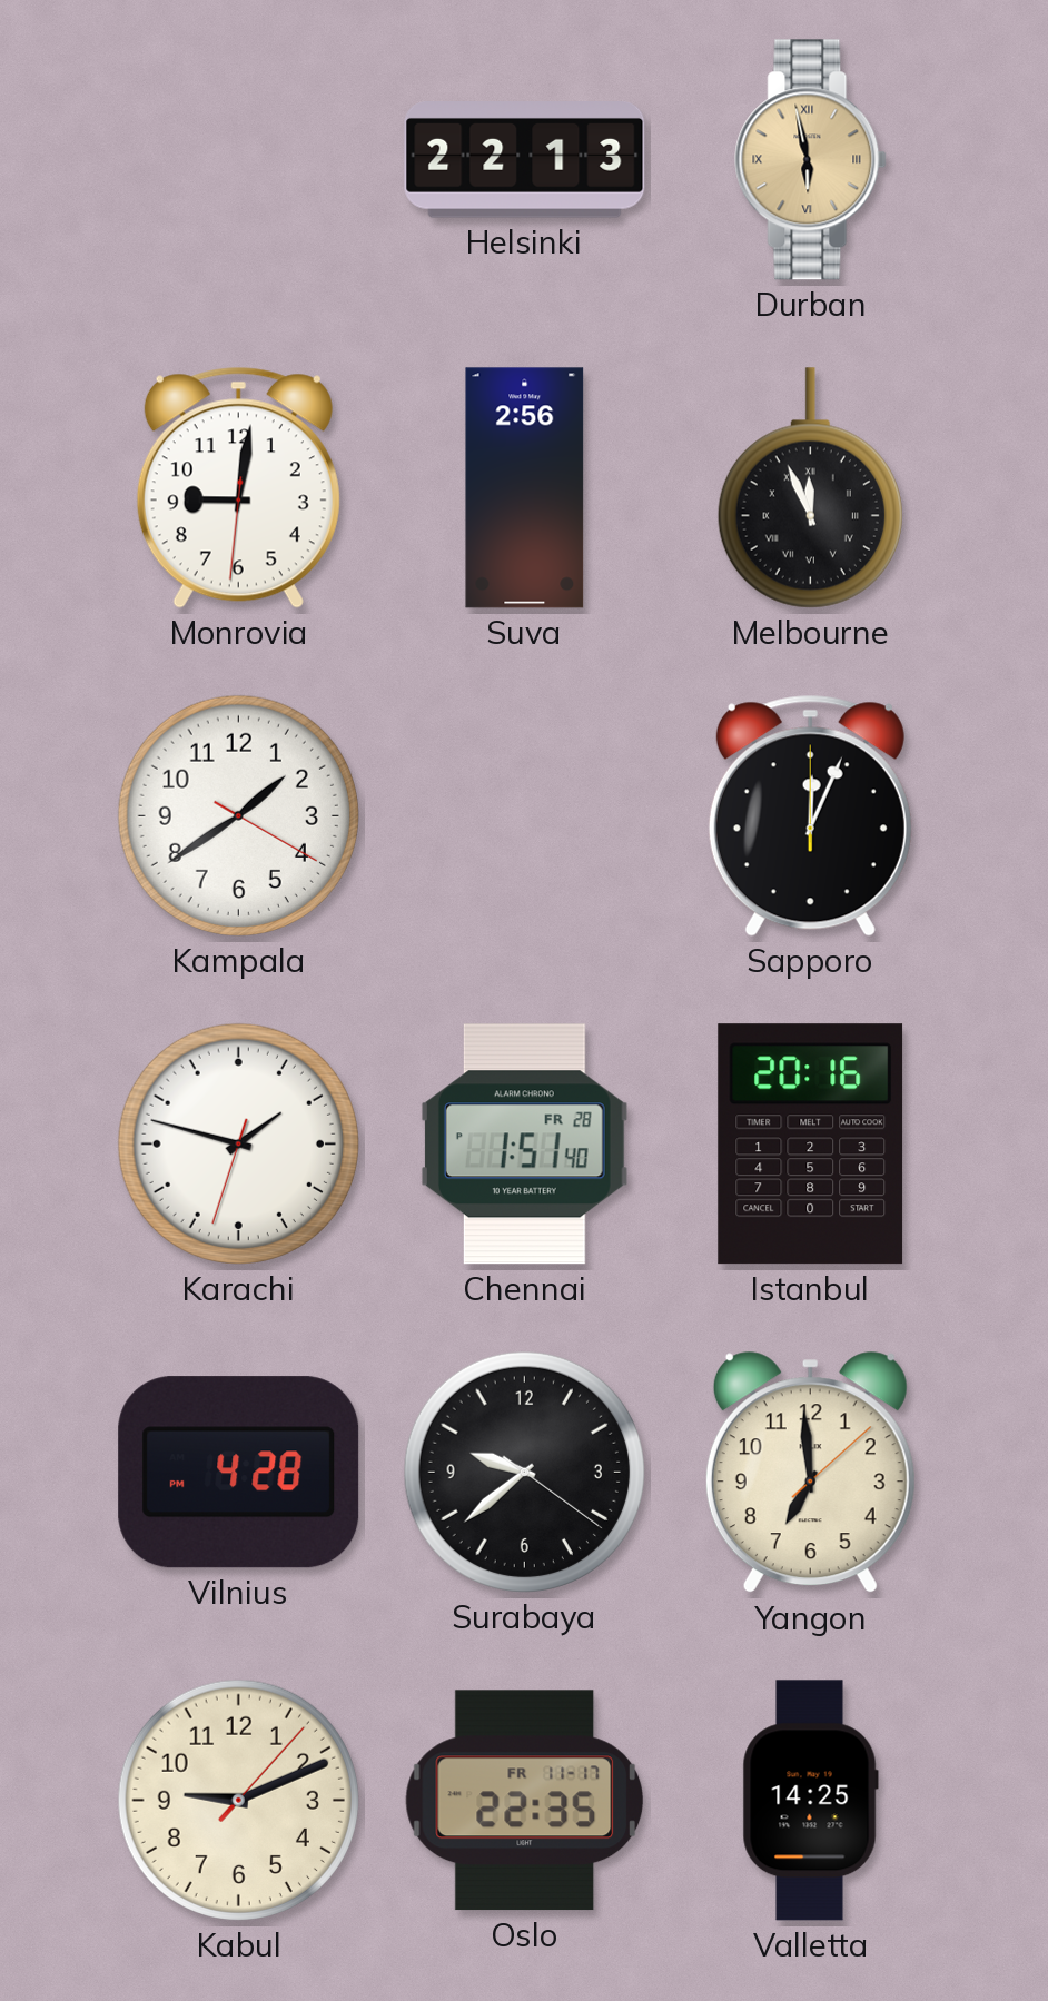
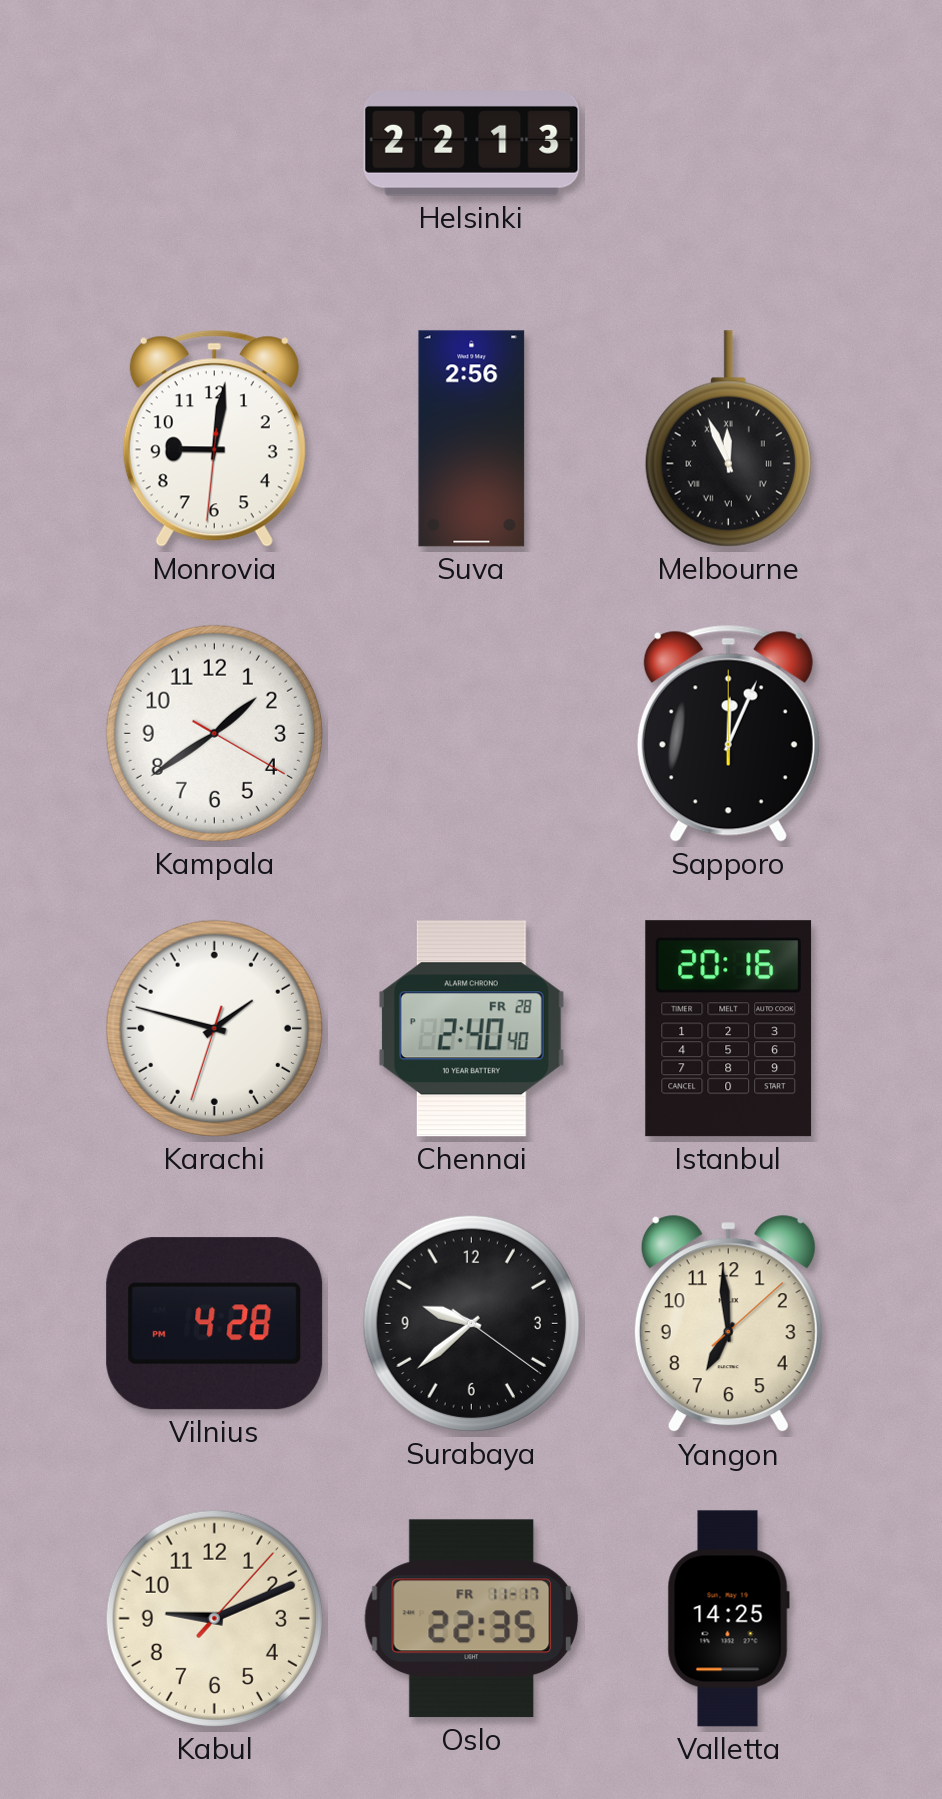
Durban: 5:58 -> none
Chennai: 1:51 -> 2:40
